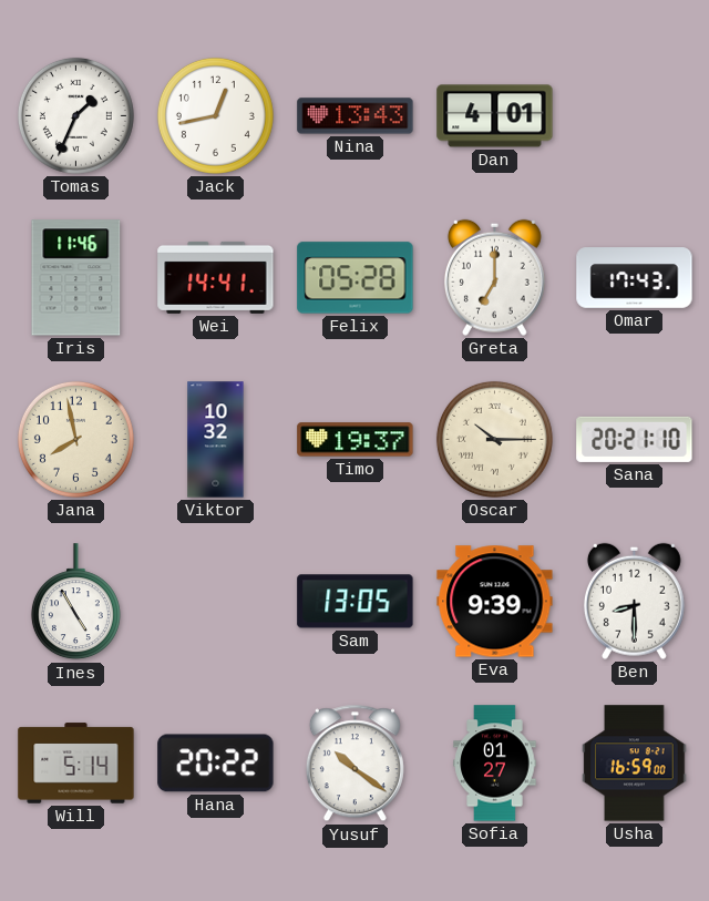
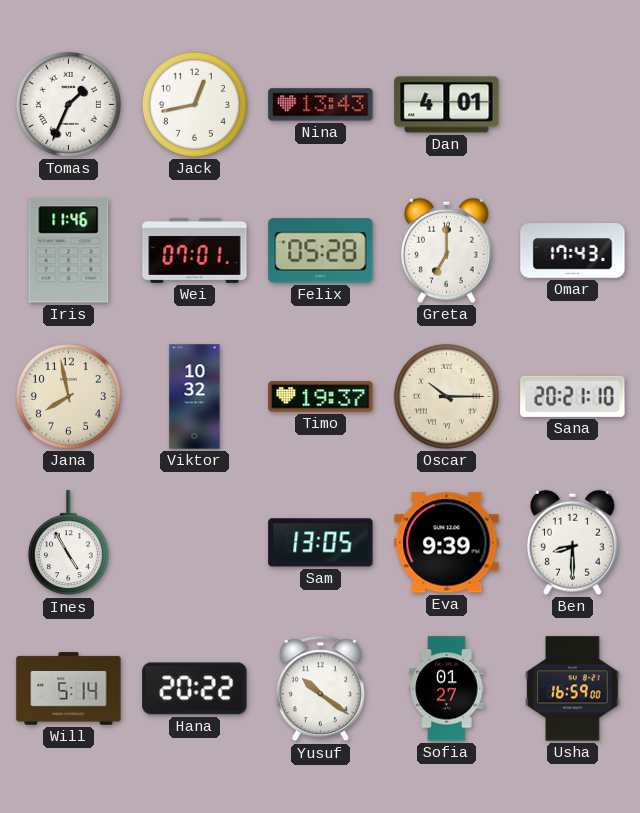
Wei: 14:41 -> 07:01
